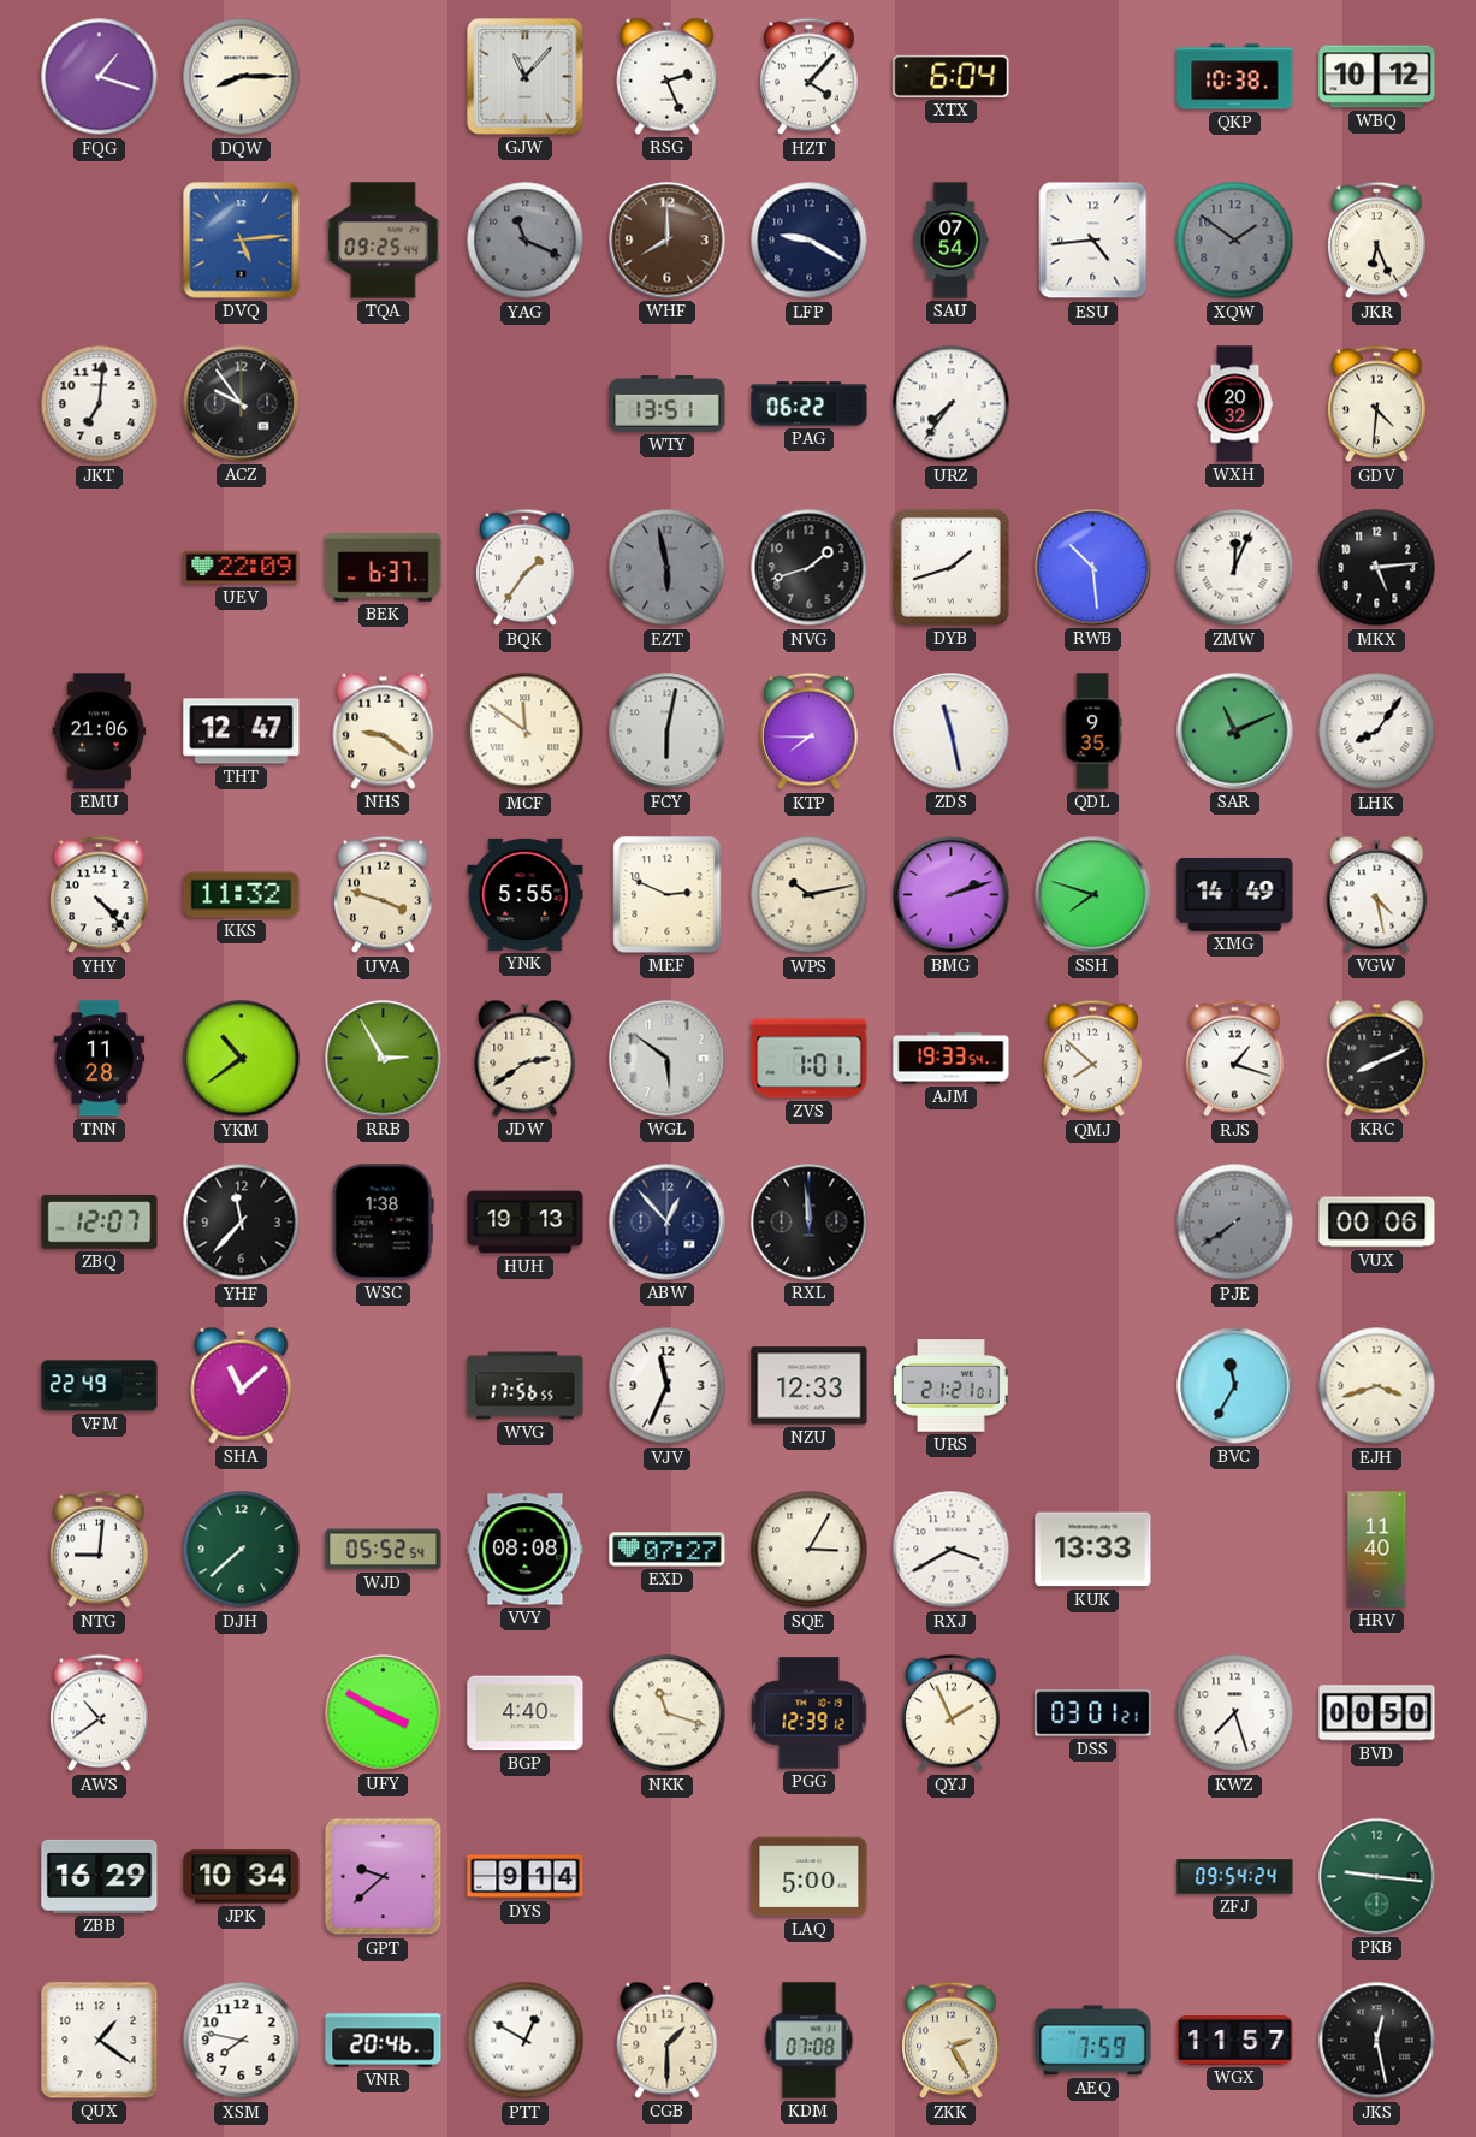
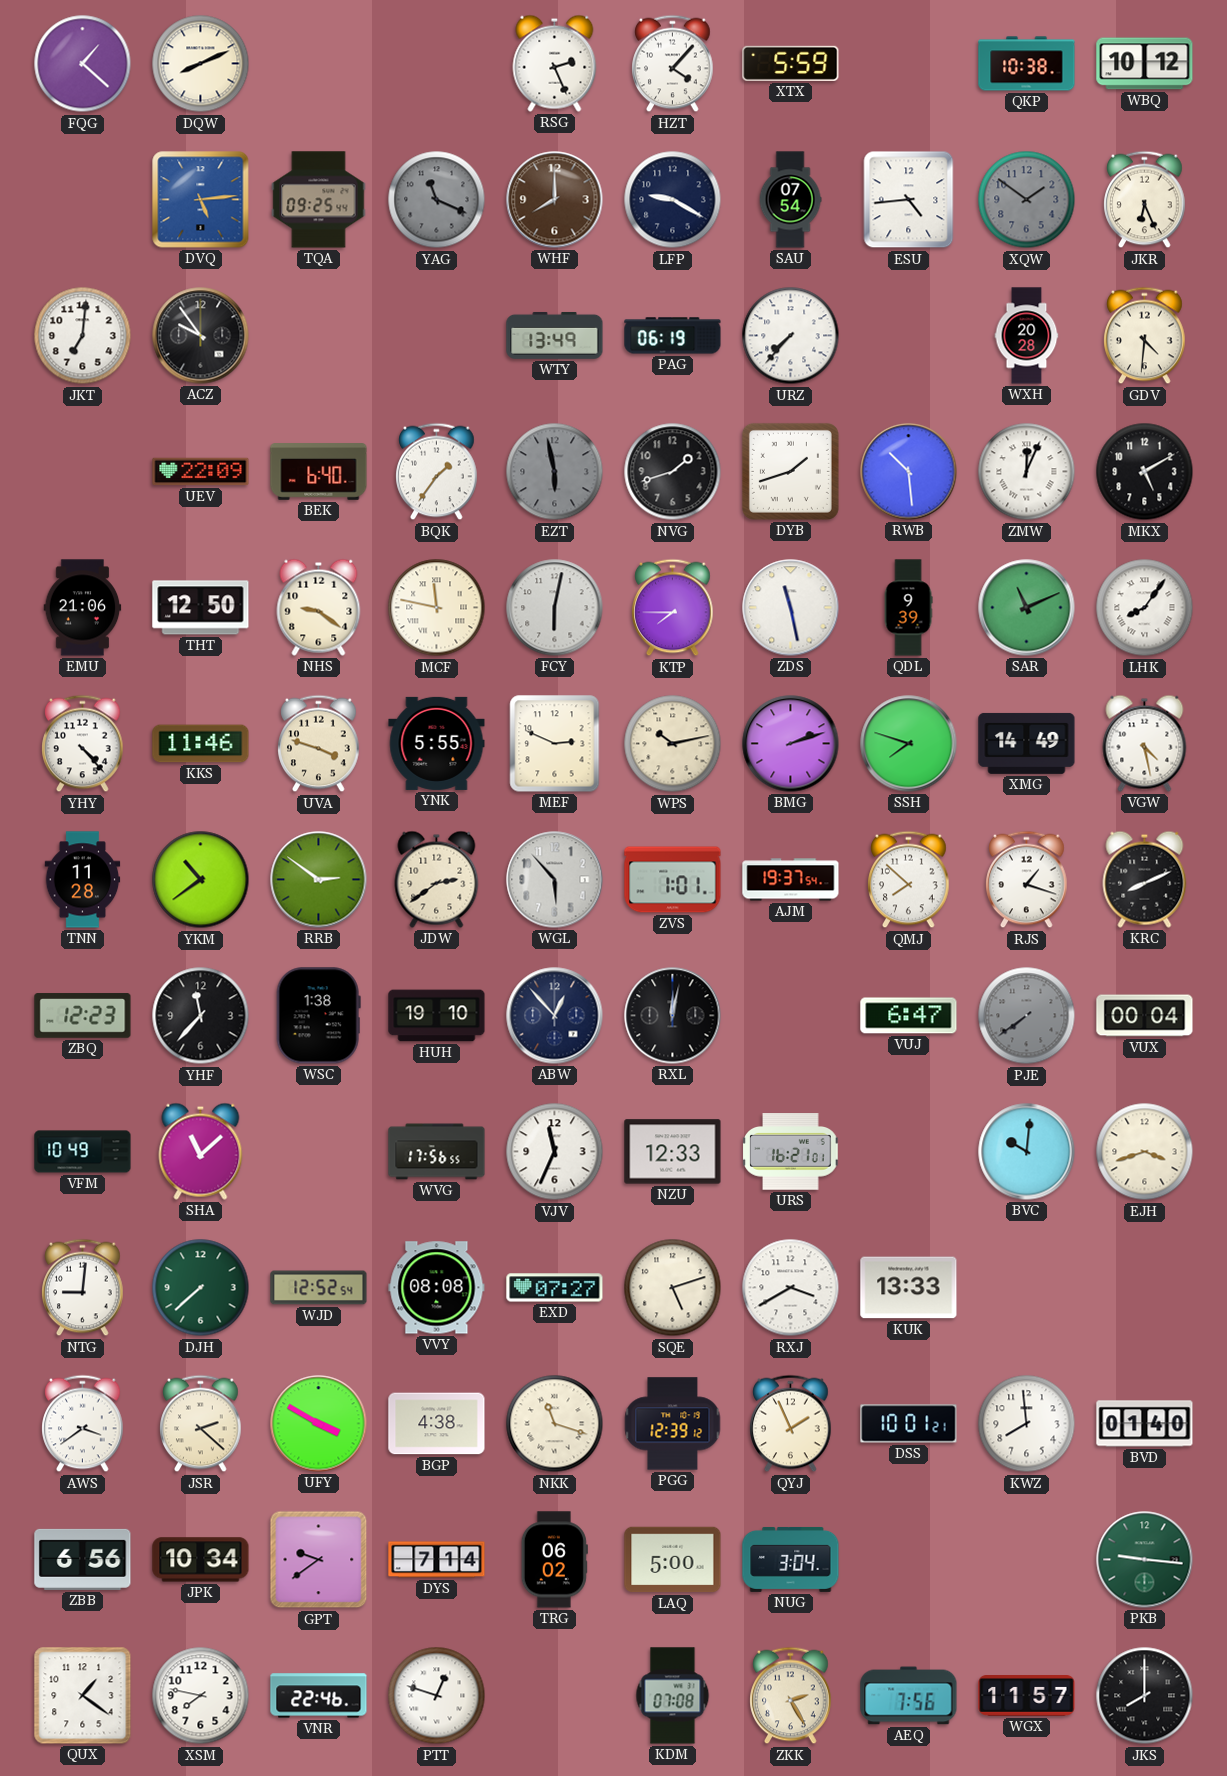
FQG: 1:18 -> 1:22
DQW: 8:15 -> 8:11
GJW: 11:07 -> none
XTX: 6:04 -> 5:59
WTY: 13:51 -> 13:49
PAG: 06:22 -> 06:19
URZ: 7:36 -> 7:37
WXH: 20:32 -> 20:28
BEK: 6:37 -> 6:40
MKX: 5:14 -> 5:10
THT: 12:47 -> 12:50
MCF: 11:51 -> 11:47
QDL: 9:35 -> 9:39
KKS: 11:32 -> 11:46
RRB: 2:55 -> 2:51
WGL: 5:51 -> 5:53
AJM: 19:33 -> 19:37
ZBQ: 12:07 -> 12:23
HUH: 19:13 -> 19:10
RXL: 11:59 -> 12:02
VUJ: none -> 6:47
VUX: 00:06 -> 00:04
VFM: 22:49 -> 10:49
URS: 21:21 -> 16:21
BVC: 11:35 -> 10:01
WJD: 05:52 -> 12:52
SQE: 3:05 -> 5:12
HRV: 11:40 -> none
AWS: 10:39 -> 3:39
JSR: none -> 2:22
BGP: 4:40 -> 4:38
DSS: 03:01 -> 10:01
KWZ: 7:27 -> 7:59
BVD: 00:50 -> 01:40
ZBB: 16:29 -> 6:56
GPT: 9:38 -> 9:39
DYS: 9:14 -> 7:14
TRG: none -> 06:02
NUG: none -> 3:04
ZFJ: 09:54 -> none
VNR: 20:46 -> 22:46
PTT: 12:50 -> 12:48
CGB: 1:30 -> none
AEQ: 7:59 -> 7:56
JKS: 12:28 -> 8:00
